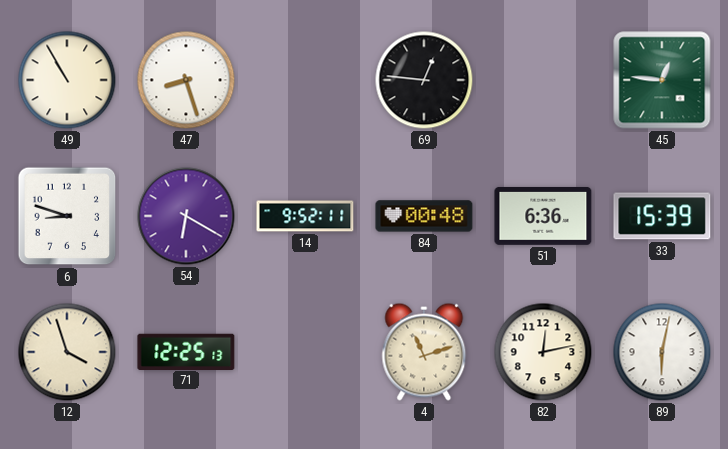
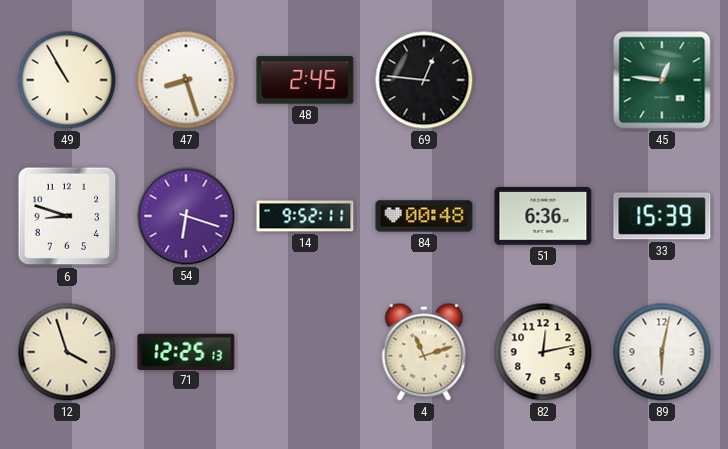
48: none -> 2:45
54: 6:20 -> 6:18
